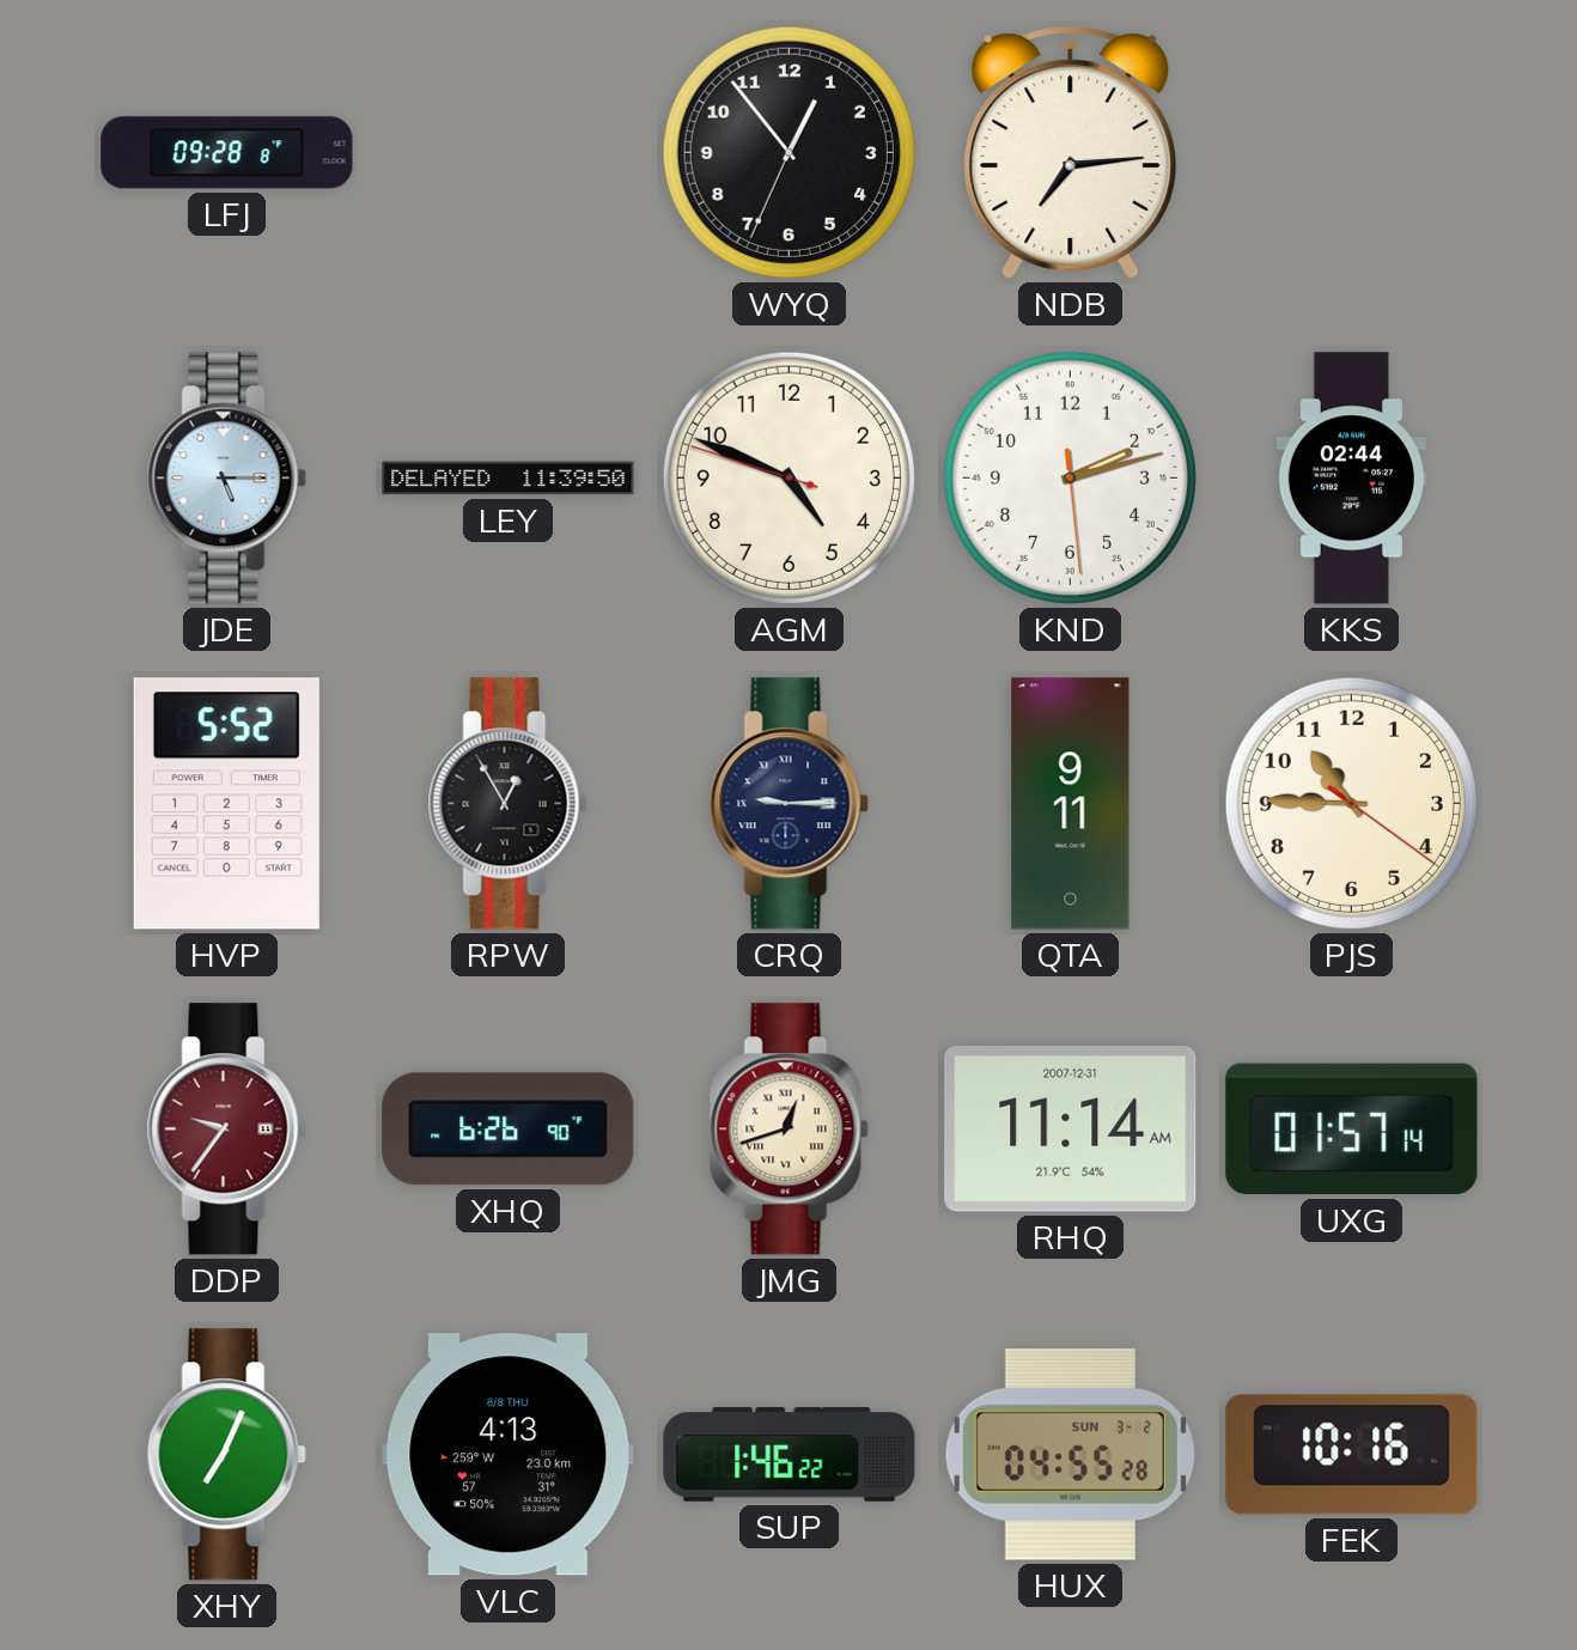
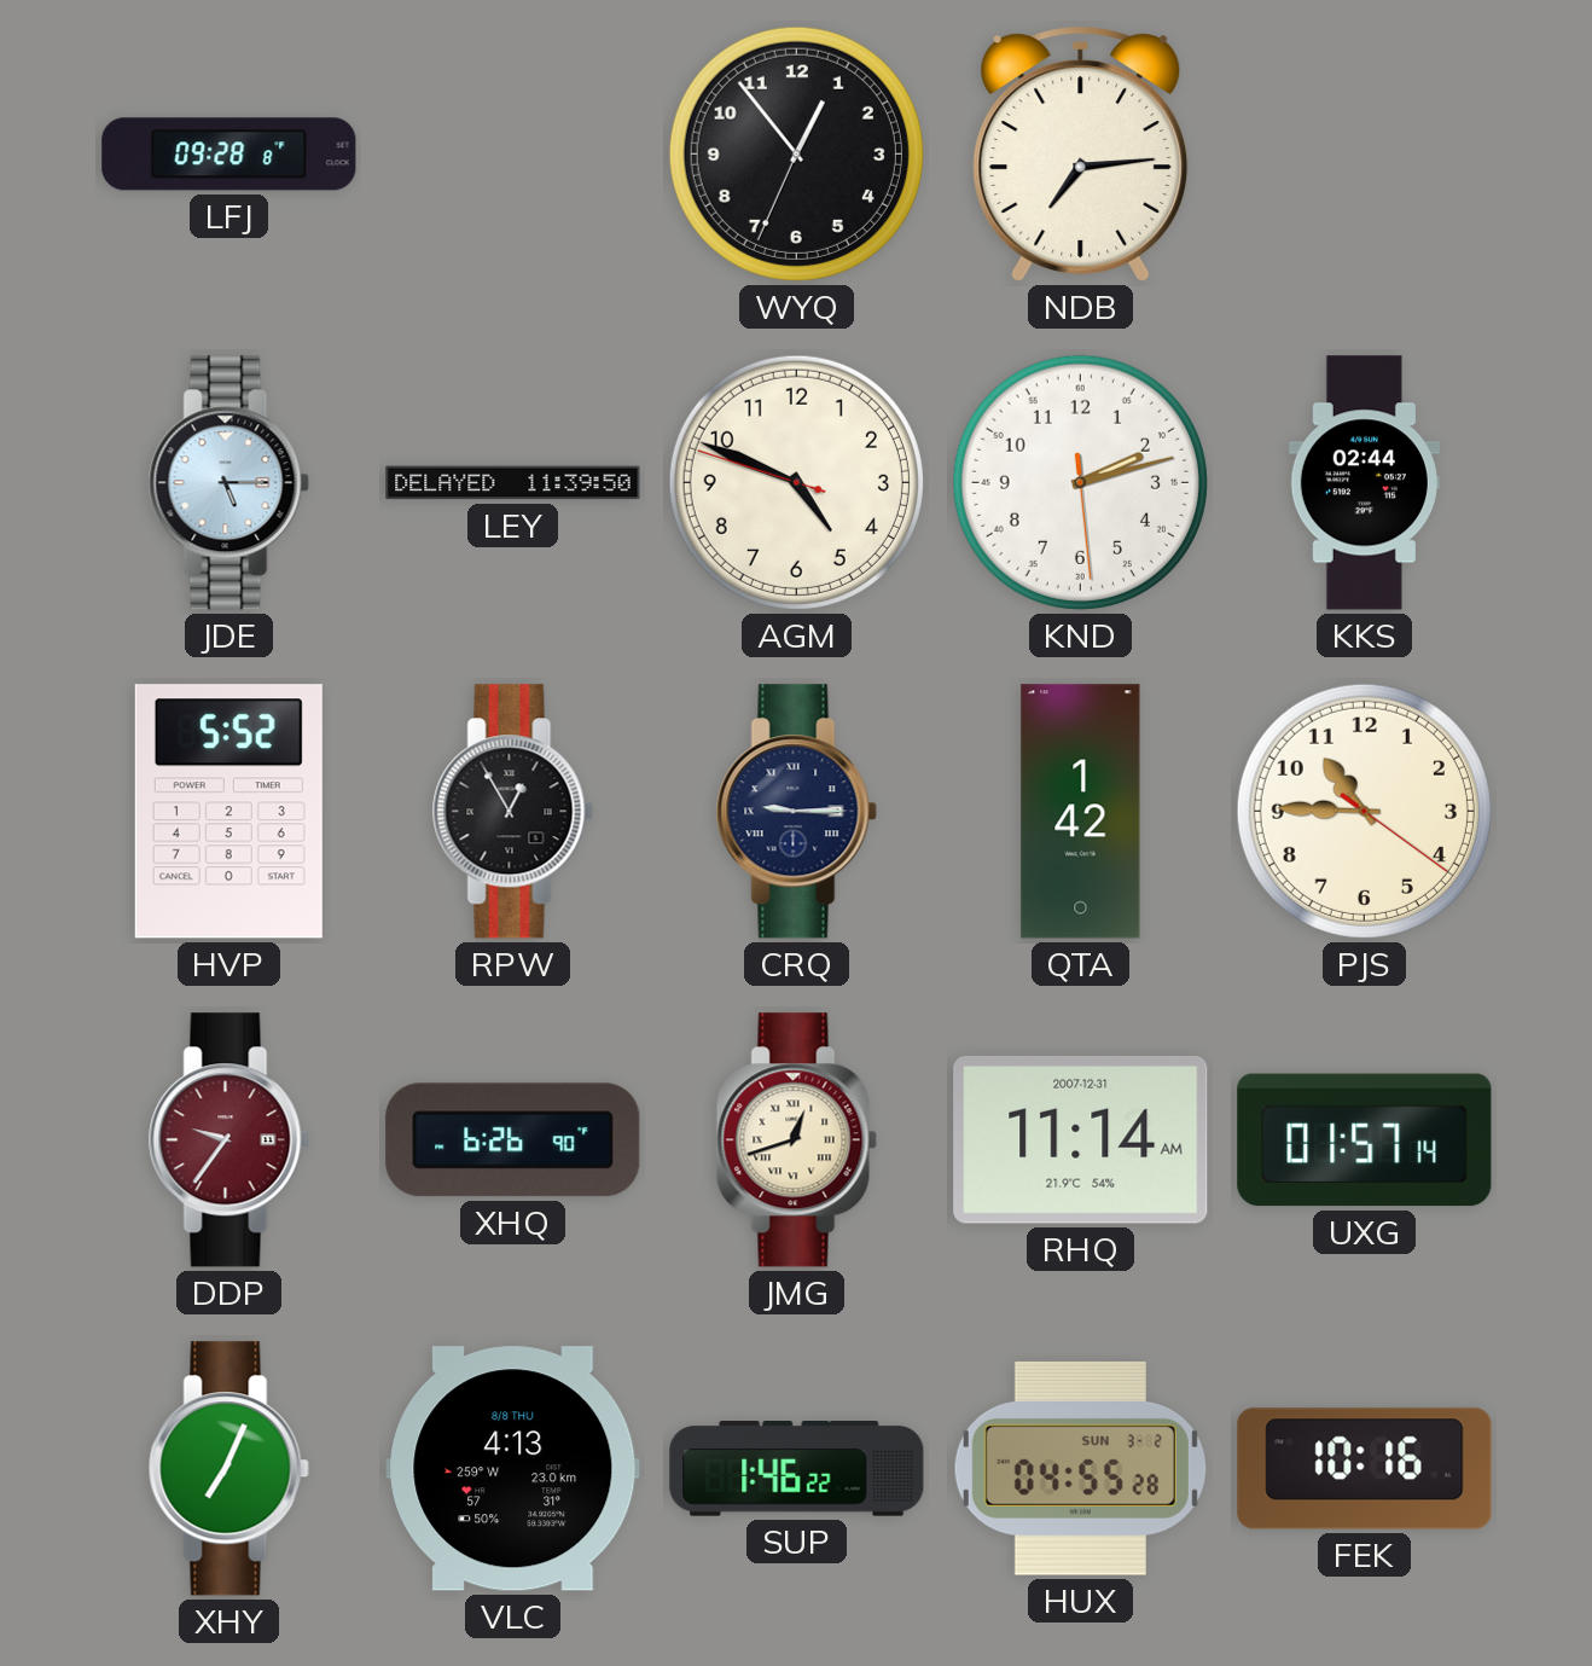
QTA: 9:11 -> 1:42
